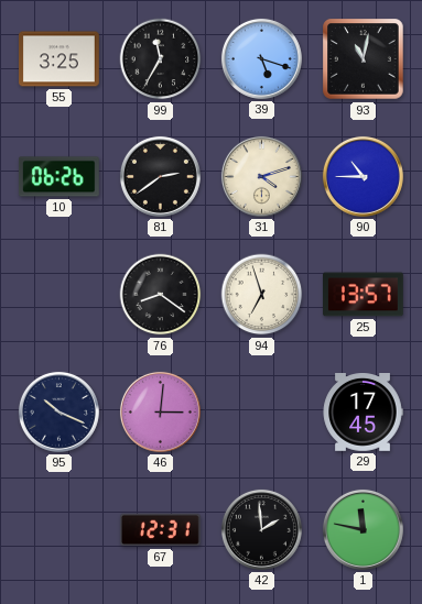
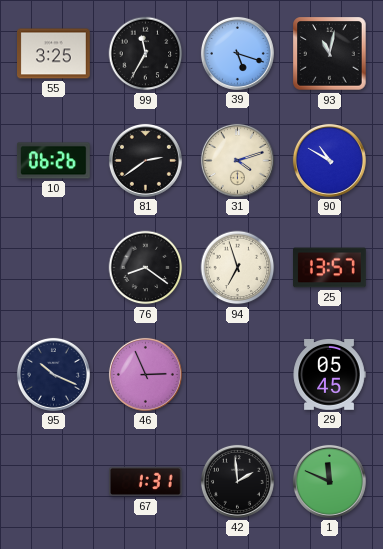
90: 10:45 -> 10:50
46: 3:01 -> 2:56
29: 17:45 -> 05:45
67: 12:31 -> 1:31
1: 11:47 -> 11:49
